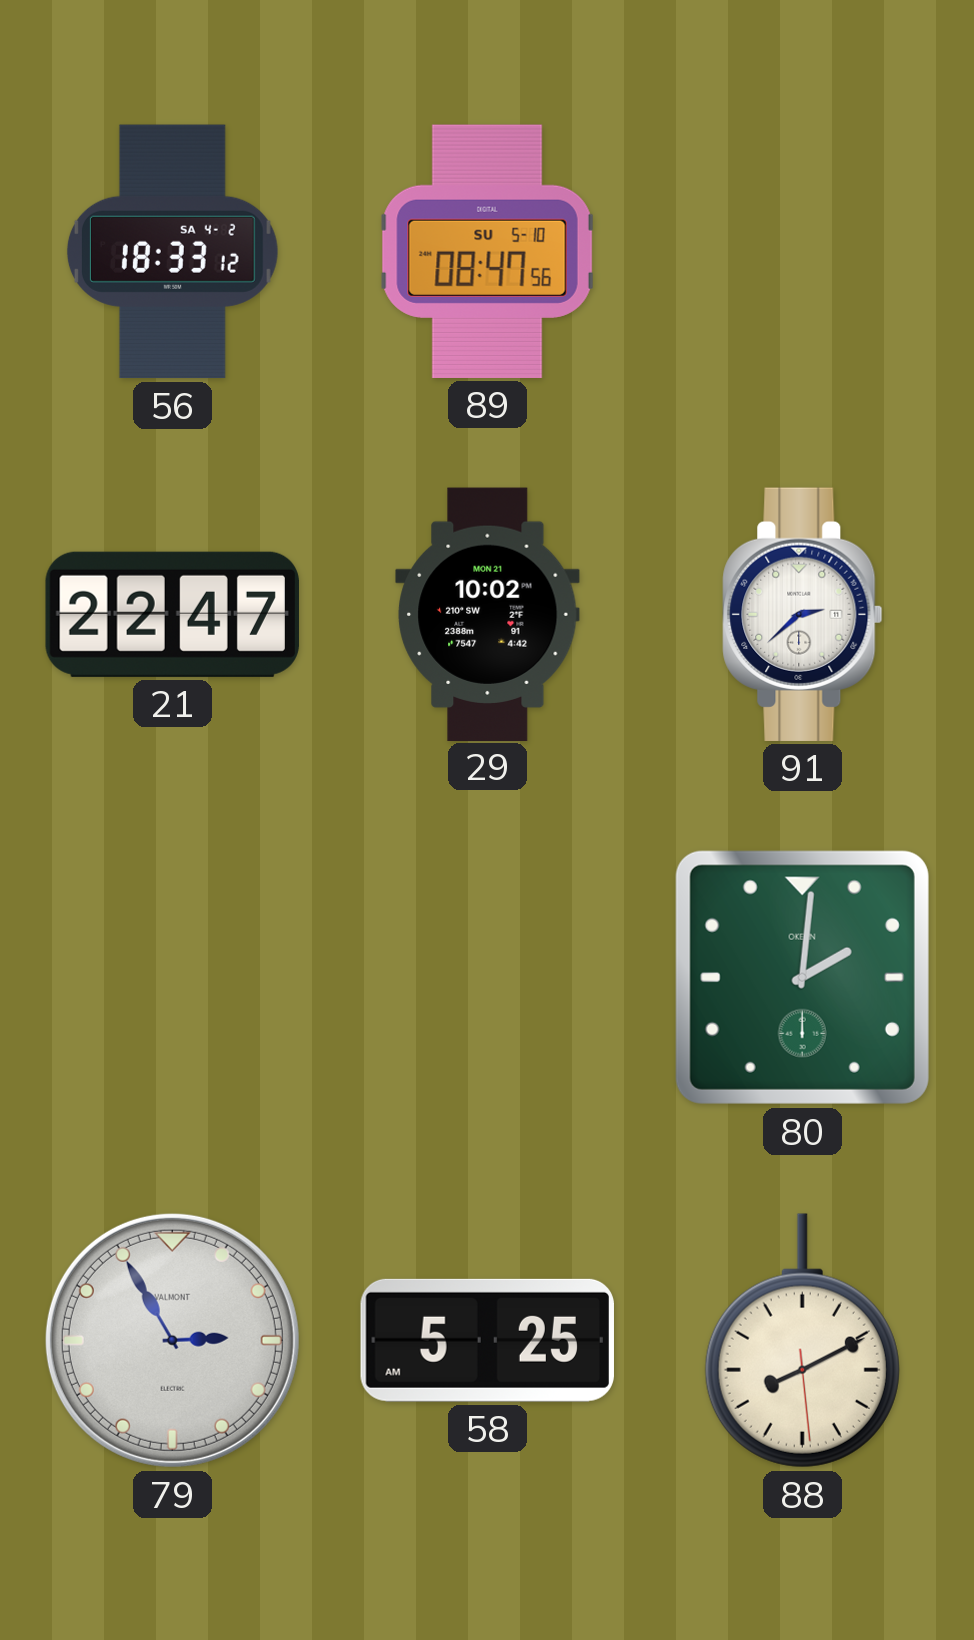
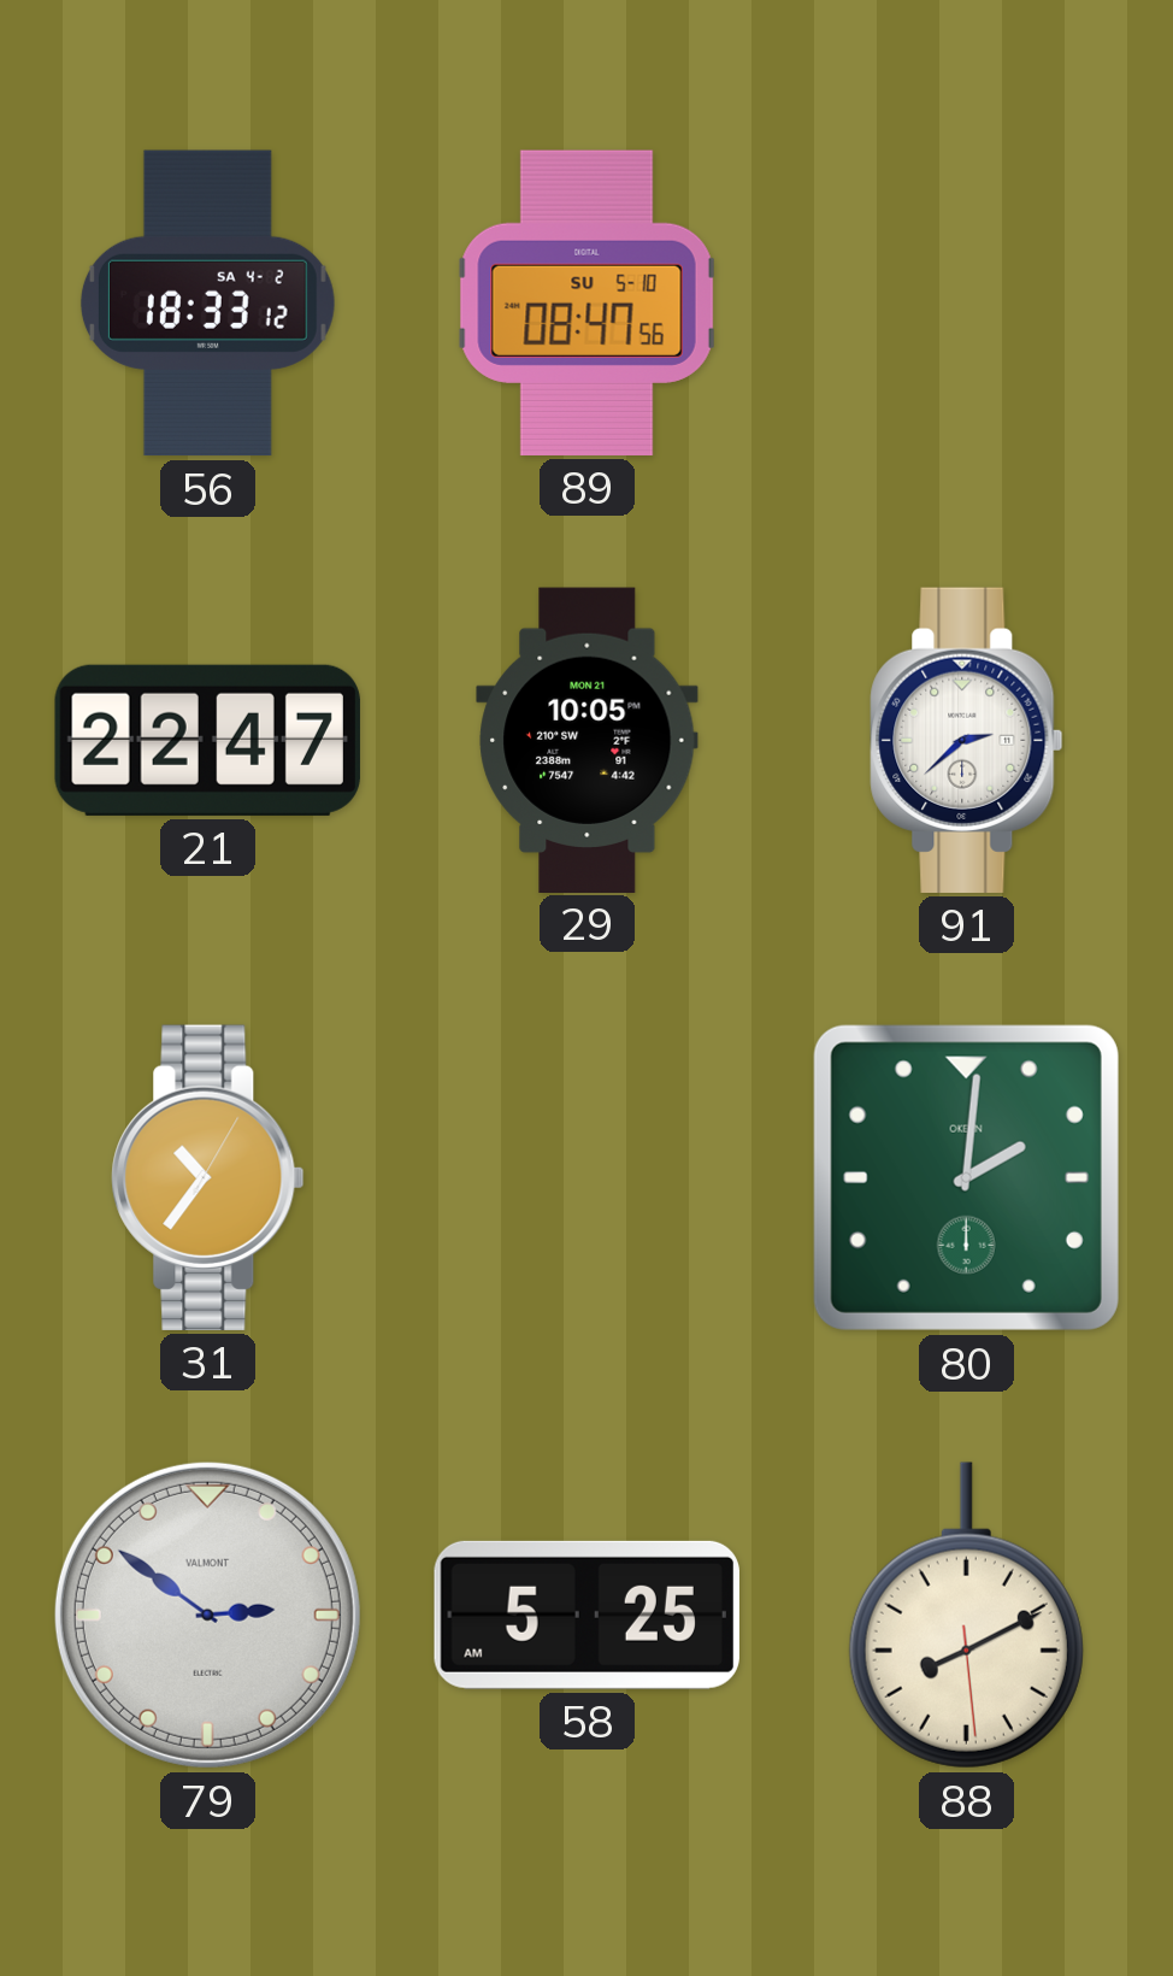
29: 10:02 -> 10:05
31: none -> 10:36
79: 2:55 -> 2:51
